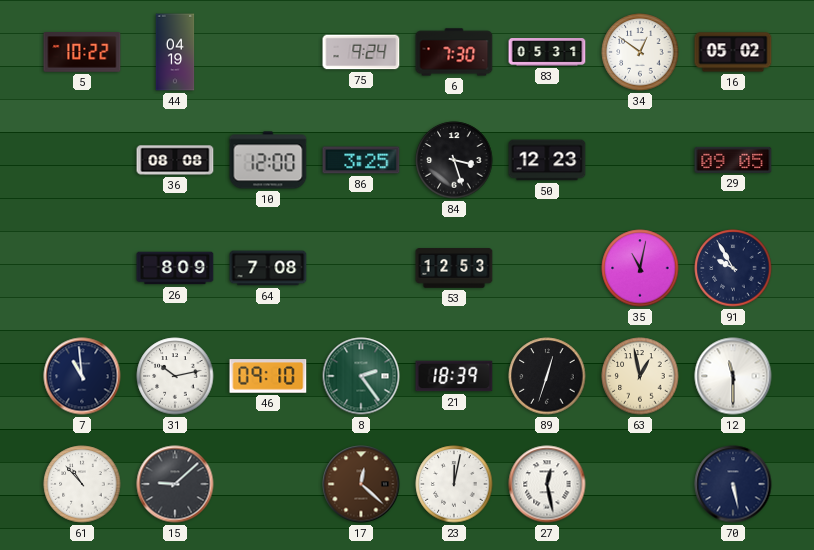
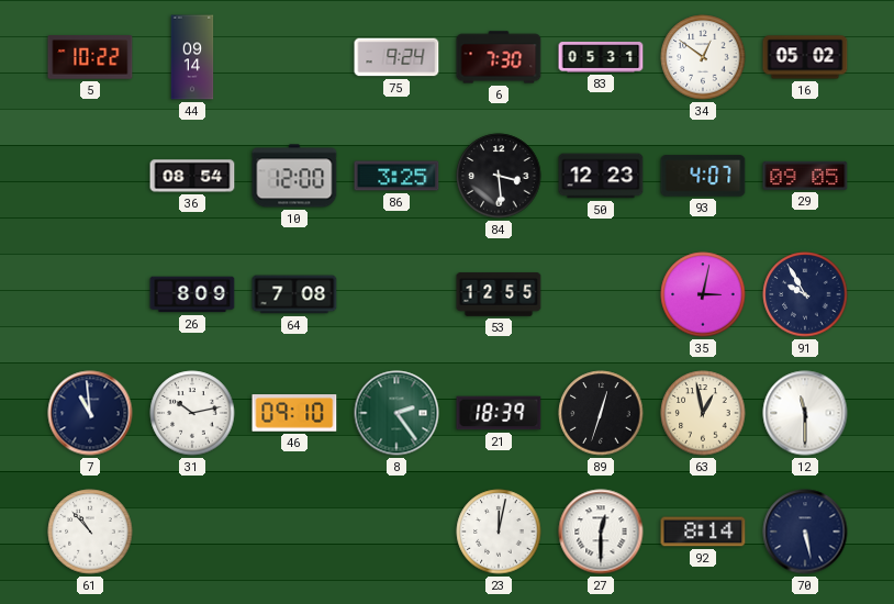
44: 04:19 -> 09:14
36: 08:08 -> 08:54
84: 3:27 -> 3:29
93: none -> 4:07
53: 12:53 -> 12:55
35: 11:02 -> 3:02
15: 9:08 -> none
17: 12:22 -> none
27: 12:28 -> 12:30
92: none -> 8:14
